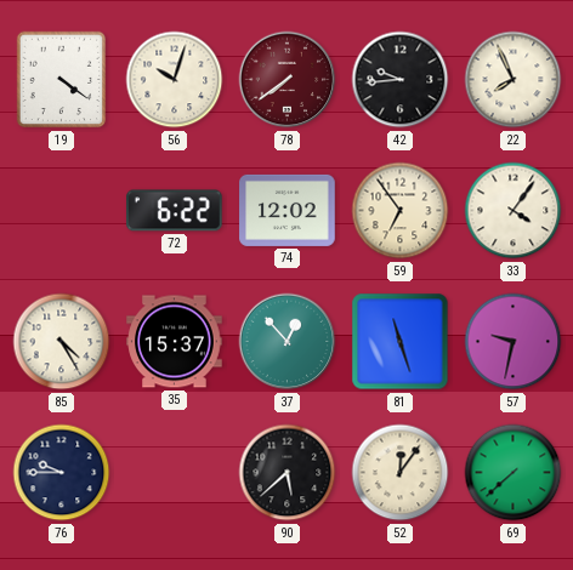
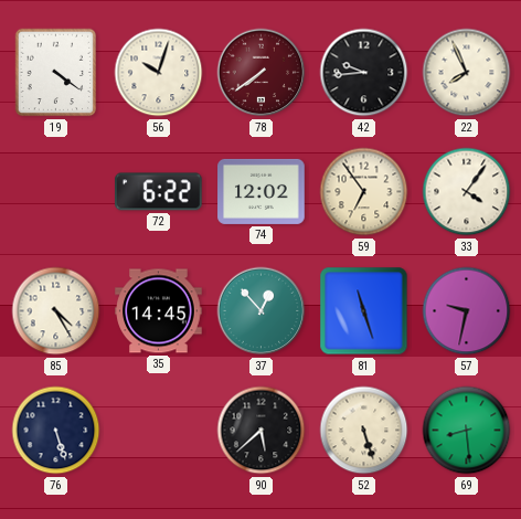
35: 15:37 -> 14:45
76: 9:45 -> 5:27
52: 12:06 -> 5:27
69: 7:38 -> 8:29
